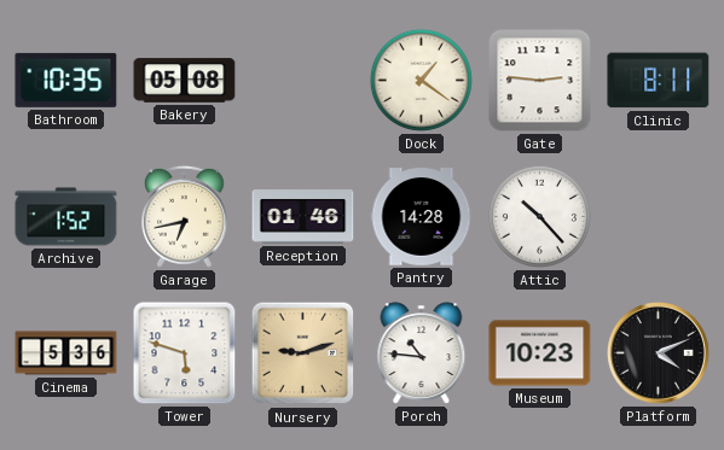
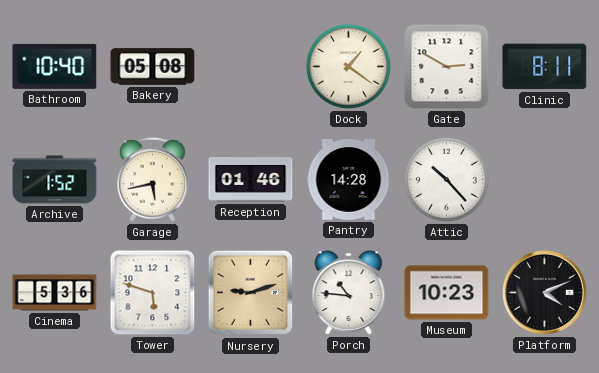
Bathroom: 10:35 -> 10:40
Gate: 2:46 -> 2:50
Garage: 6:43 -> 5:43
